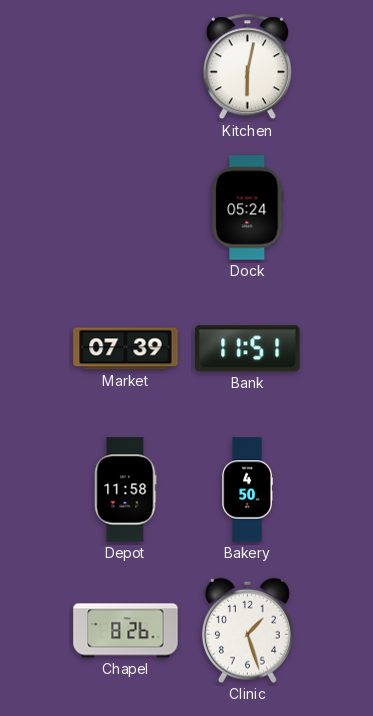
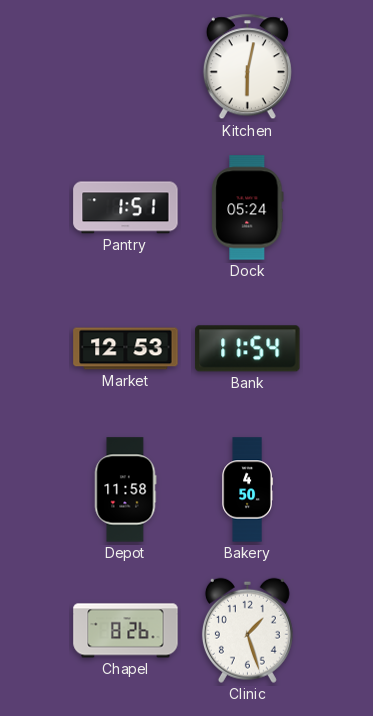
Pantry: none -> 1:51
Market: 07:39 -> 12:53
Bank: 11:51 -> 11:54
